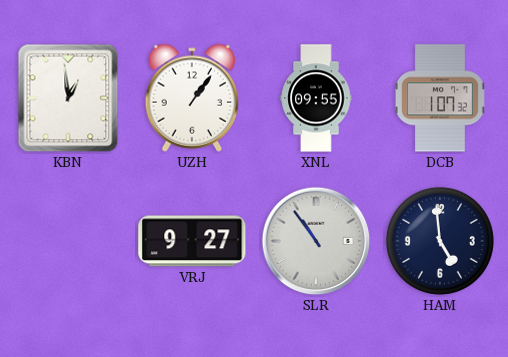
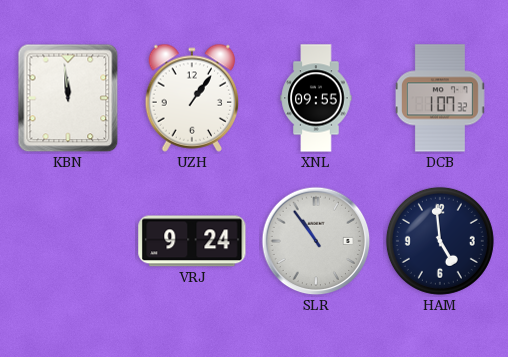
KBN: 12:59 -> 11:59
VRJ: 9:27 -> 9:24
